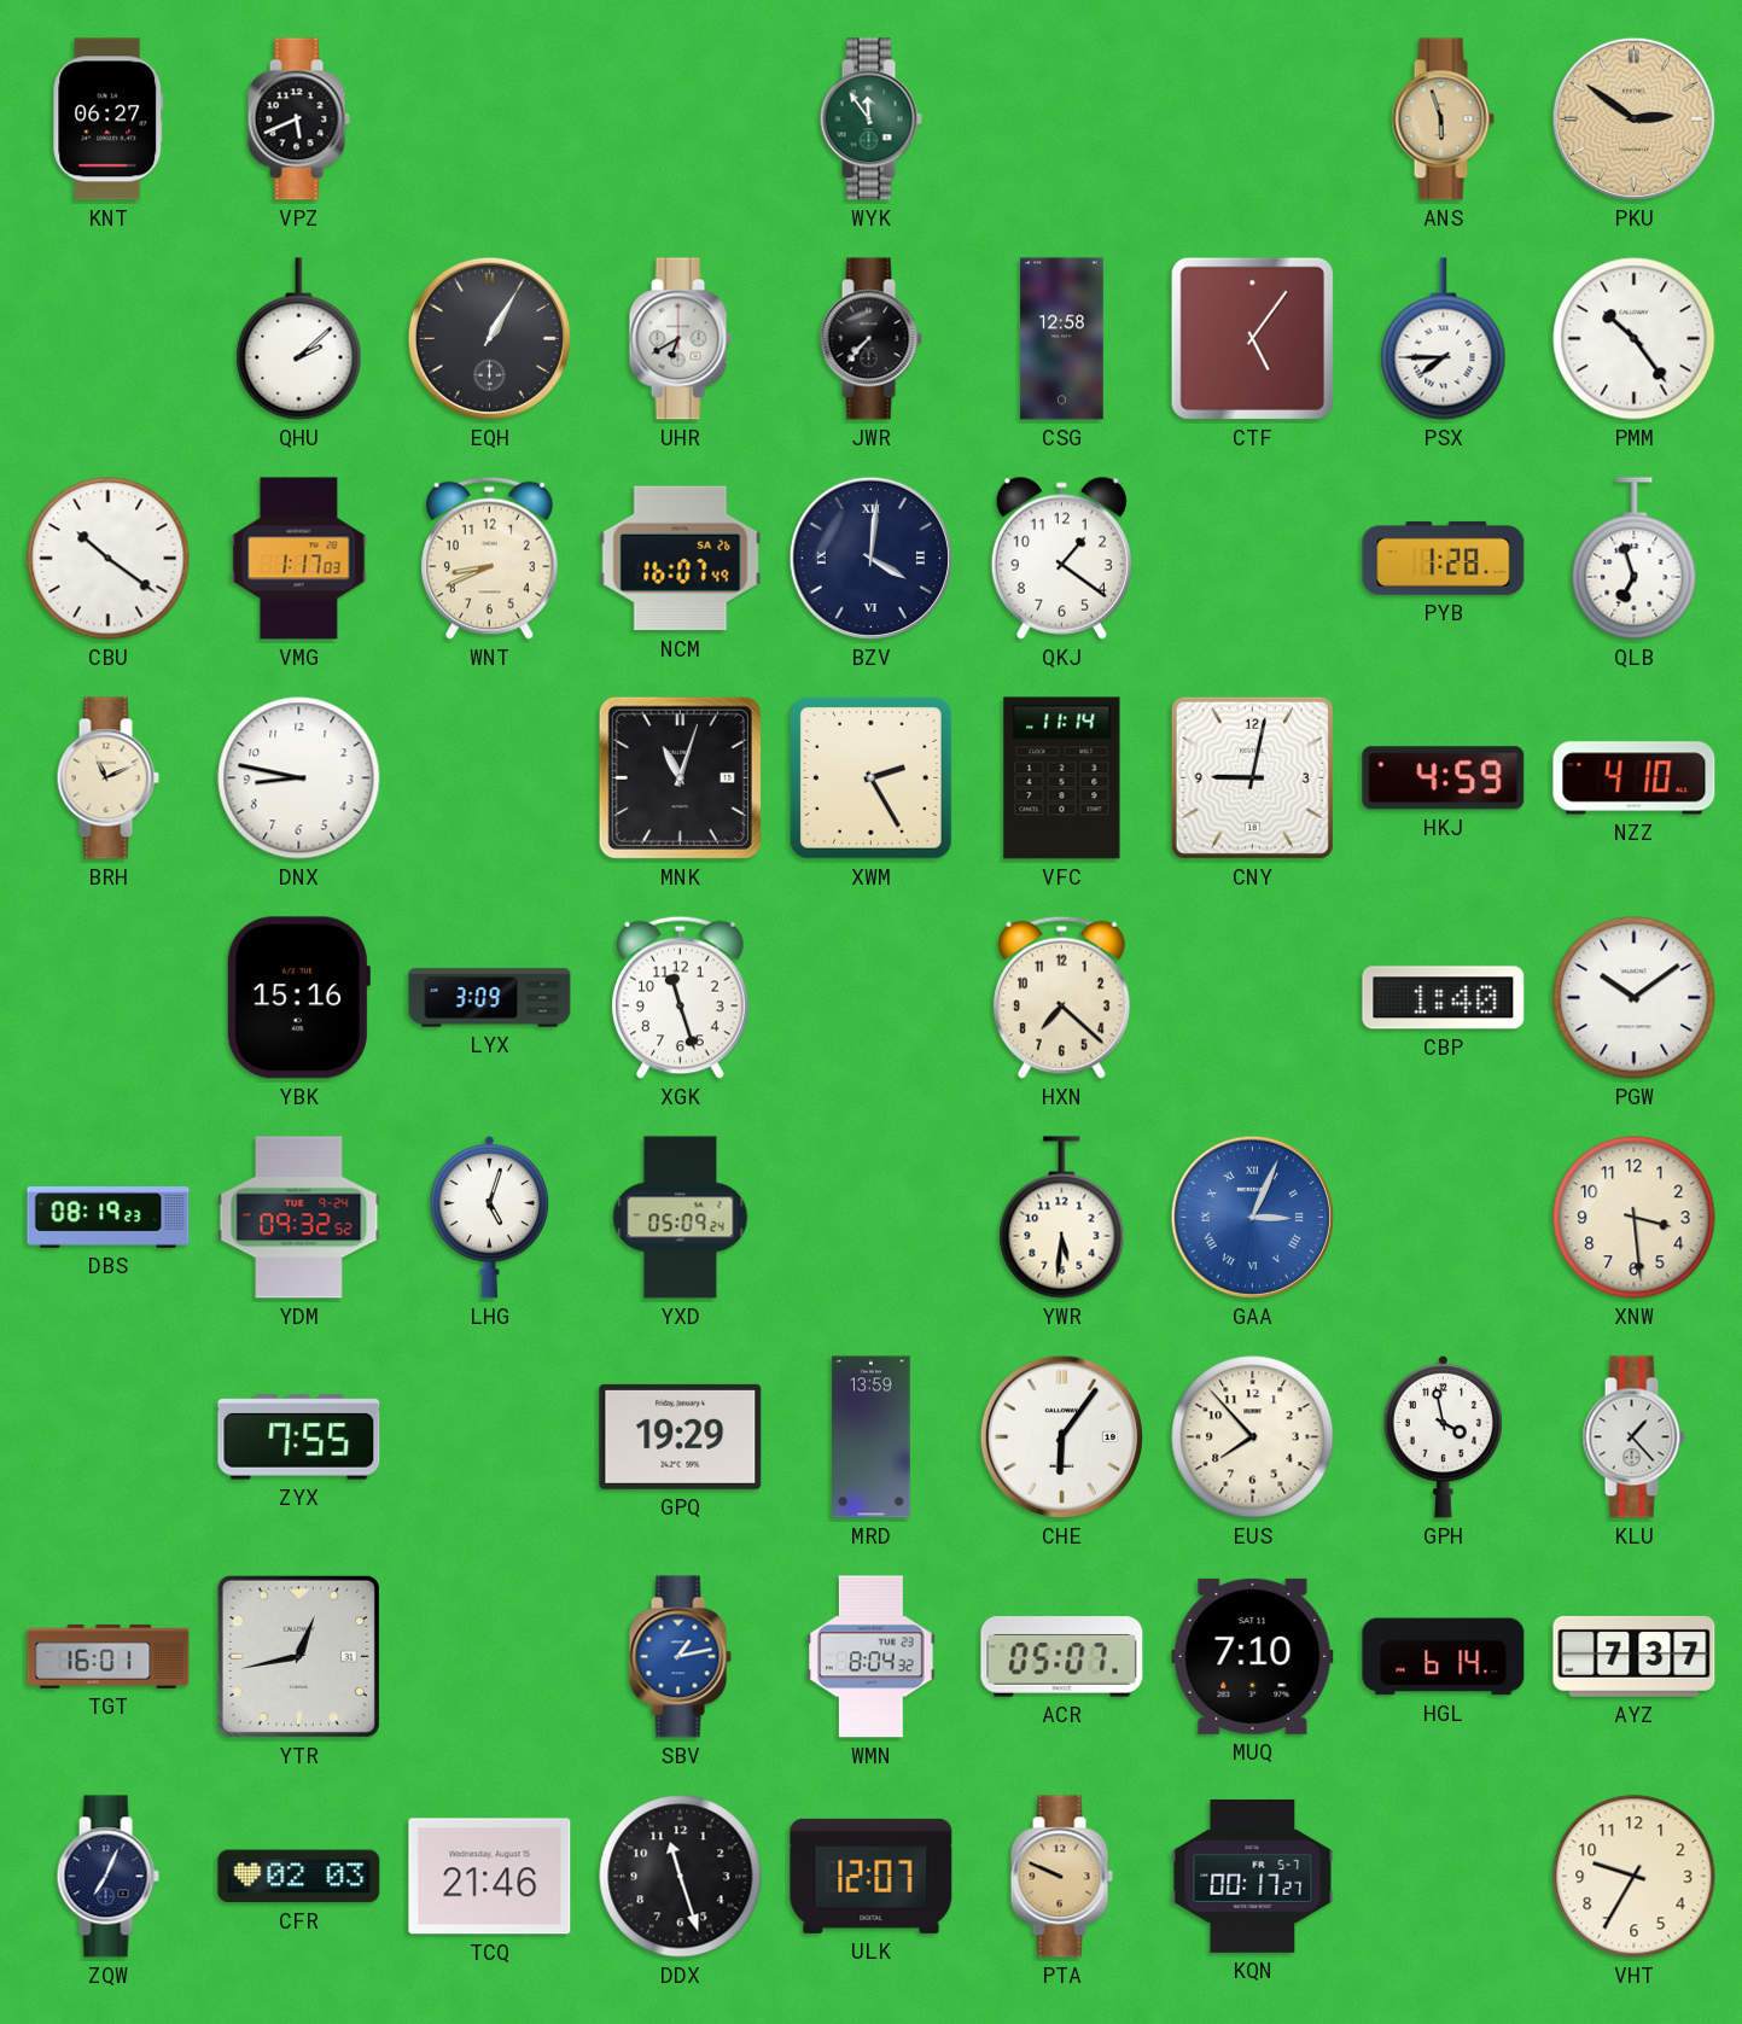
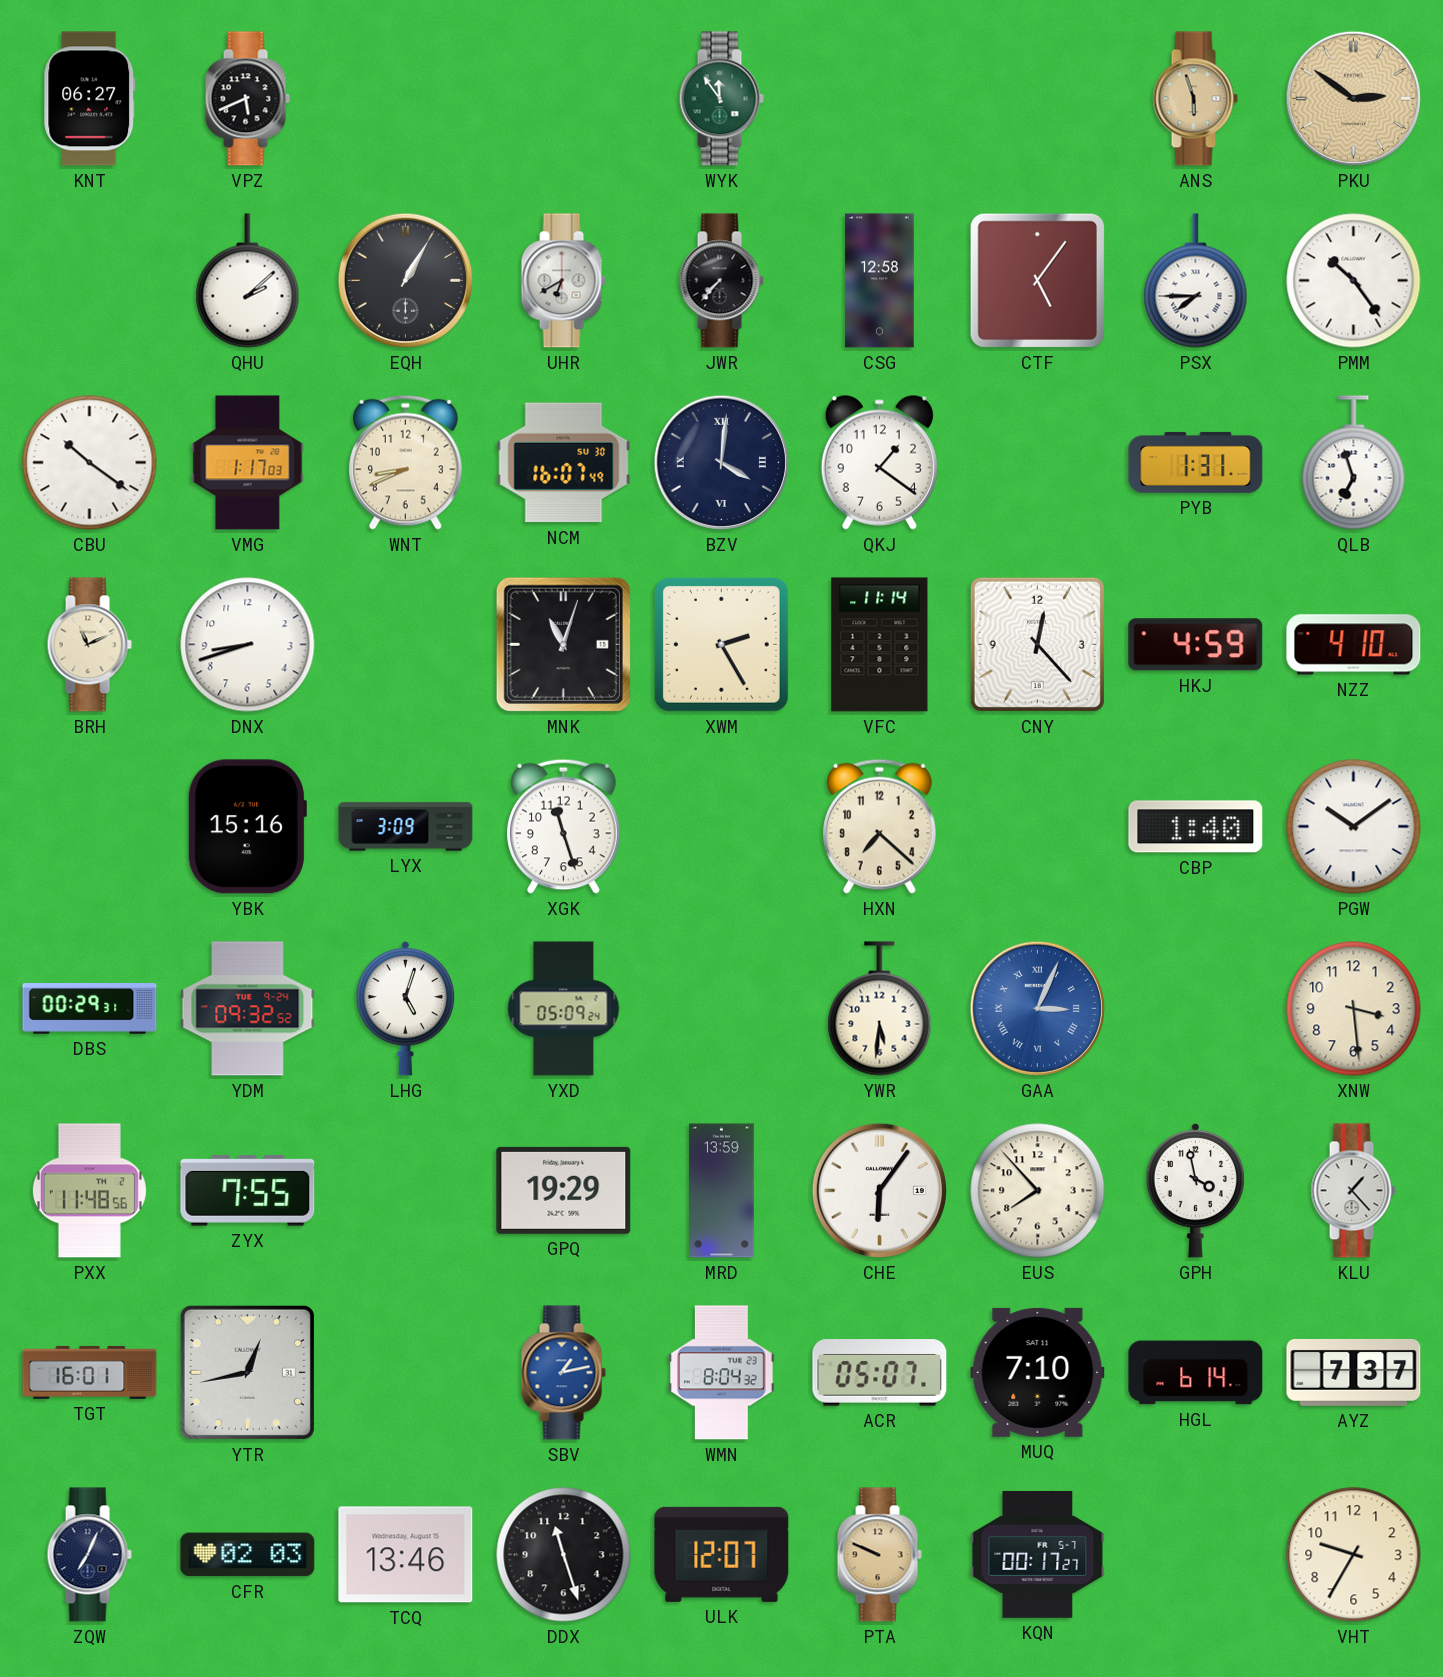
NCM date: SA 26 -> SU 30
PYB: 1:28 -> 1:31
DNX: 8:47 -> 8:42
CNY: 9:02 -> 12:23
DBS: 08:19 -> 00:29
PXX: none -> 11:48
TCQ: 21:46 -> 13:46
